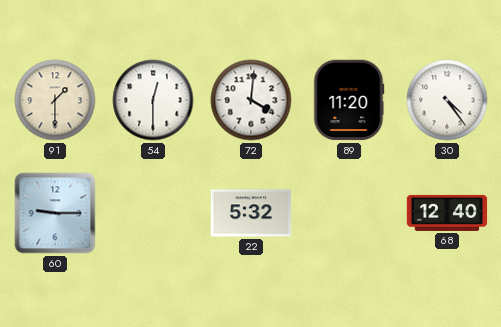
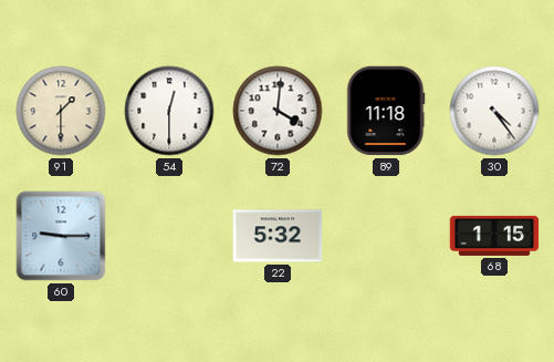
89: 11:20 -> 11:18
68: 12:40 -> 1:15
